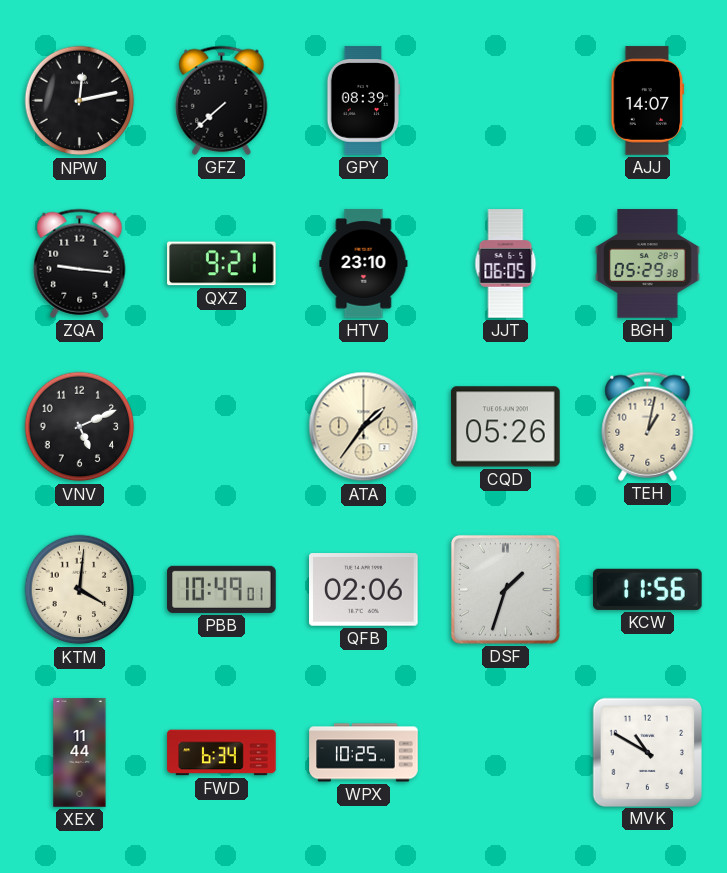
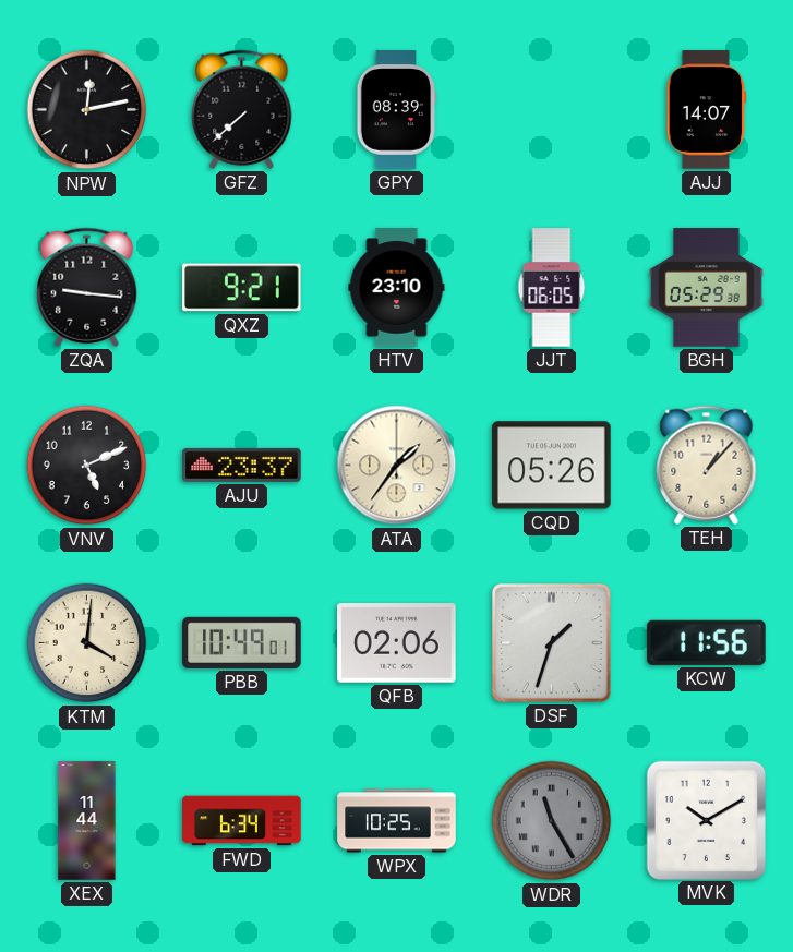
AJU: none -> 23:37
TEH: 1:02 -> 1:07
WDR: none -> 11:25
MVK: 10:50 -> 10:10
